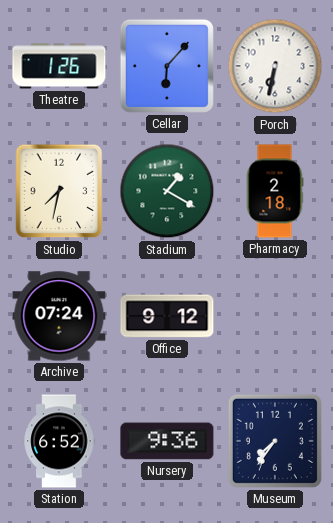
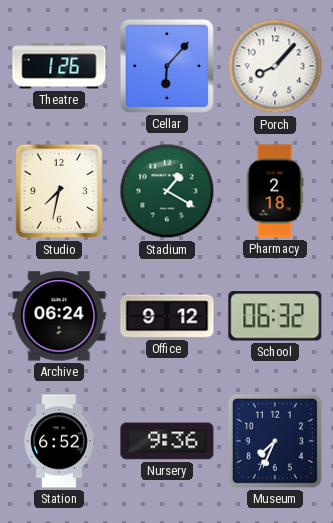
Porch: 6:32 -> 8:07
Archive: 07:24 -> 06:24
School: none -> 06:32
Museum: 7:36 -> 7:34
